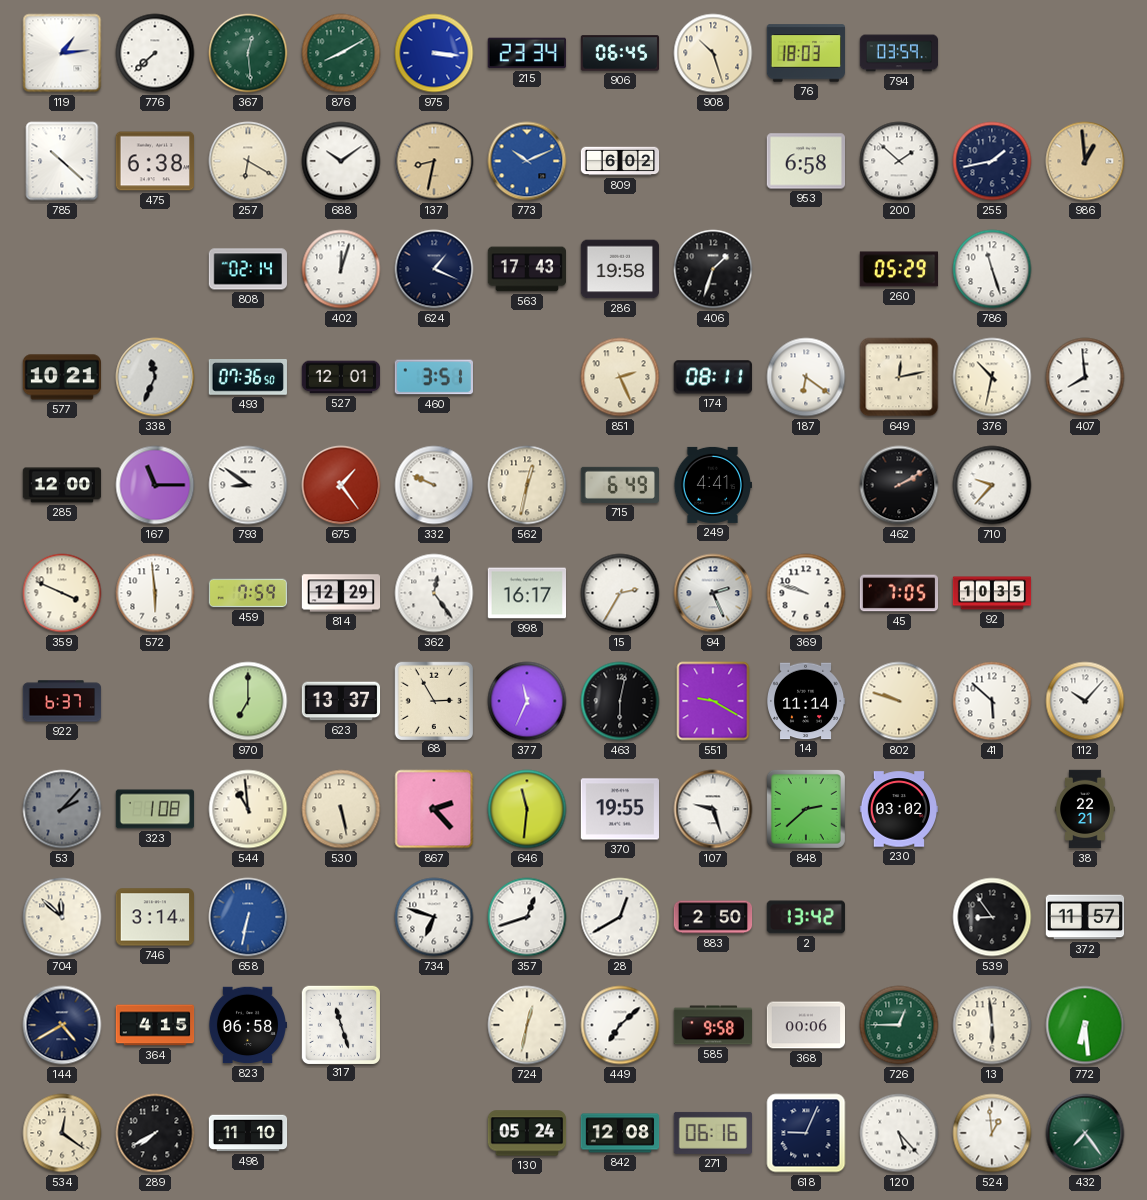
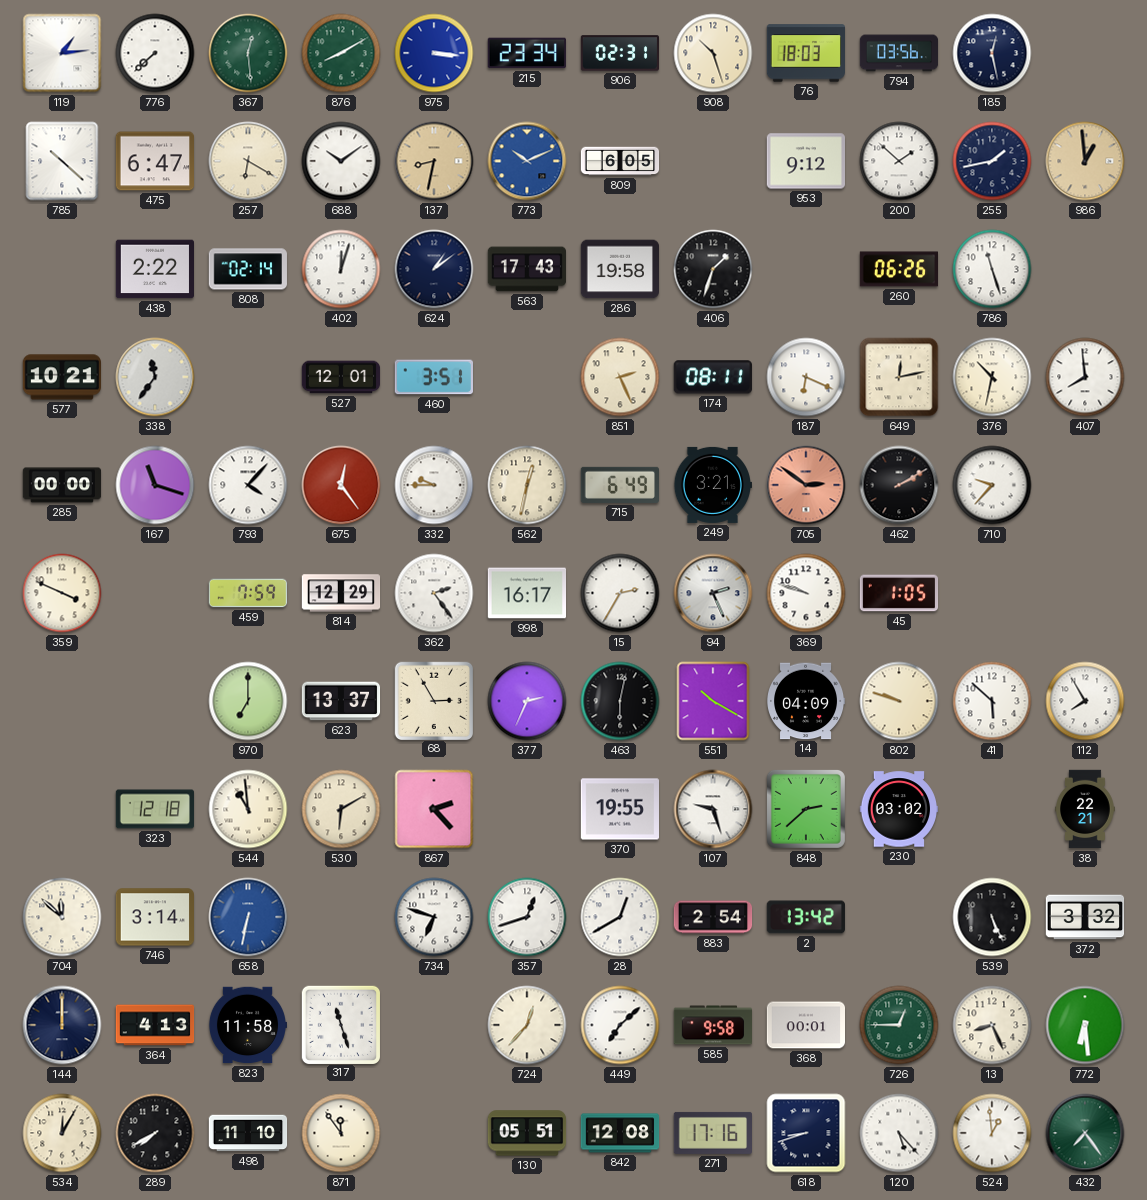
906: 06:45 -> 02:31
794: 03:59 -> 03:56
185: none -> 12:28
475: 6:38 -> 6:47
809: 6:02 -> 6:05
953: 6:58 -> 9:12
438: none -> 2:22
624: 1:19 -> 1:09
260: 05:29 -> 06:26
338: 11:34 -> 11:36
493: 07:36 -> none
187: 6:21 -> 6:19
285: 12:00 -> 00:00
167: 11:15 -> 11:18
793: 8:51 -> 4:07
675: 1:24 -> 12:24
332: 9:49 -> 9:45
249: 4:41 -> 3:21
705: none -> 2:51
572: 5:59 -> none
362: 12:24 -> 2:24
45: 7:05 -> 1:05
92: 10:35 -> none
922: 6:37 -> none
377: 11:34 -> 2:34
551: 9:20 -> 10:20
14: 11:14 -> 04:09
112: 10:07 -> 7:55
53: 2:07 -> none
323: 1:08 -> 12:18
530: 5:28 -> 6:10
646: 11:31 -> none
883: 2:50 -> 2:54
539: 8:54 -> 5:26
372: 11:57 -> 3:32
144: 4:40 -> 12:00
364: 4:15 -> 4:13
823: 06:58 -> 11:58
724: 12:32 -> 12:37
368: 00:06 -> 00:01
13: 5:59 -> 8:26
534: 12:21 -> 12:05
871: none -> 11:54
130: 05:24 -> 05:51
271: 06:16 -> 17:16
618: 9:04 -> 8:42
